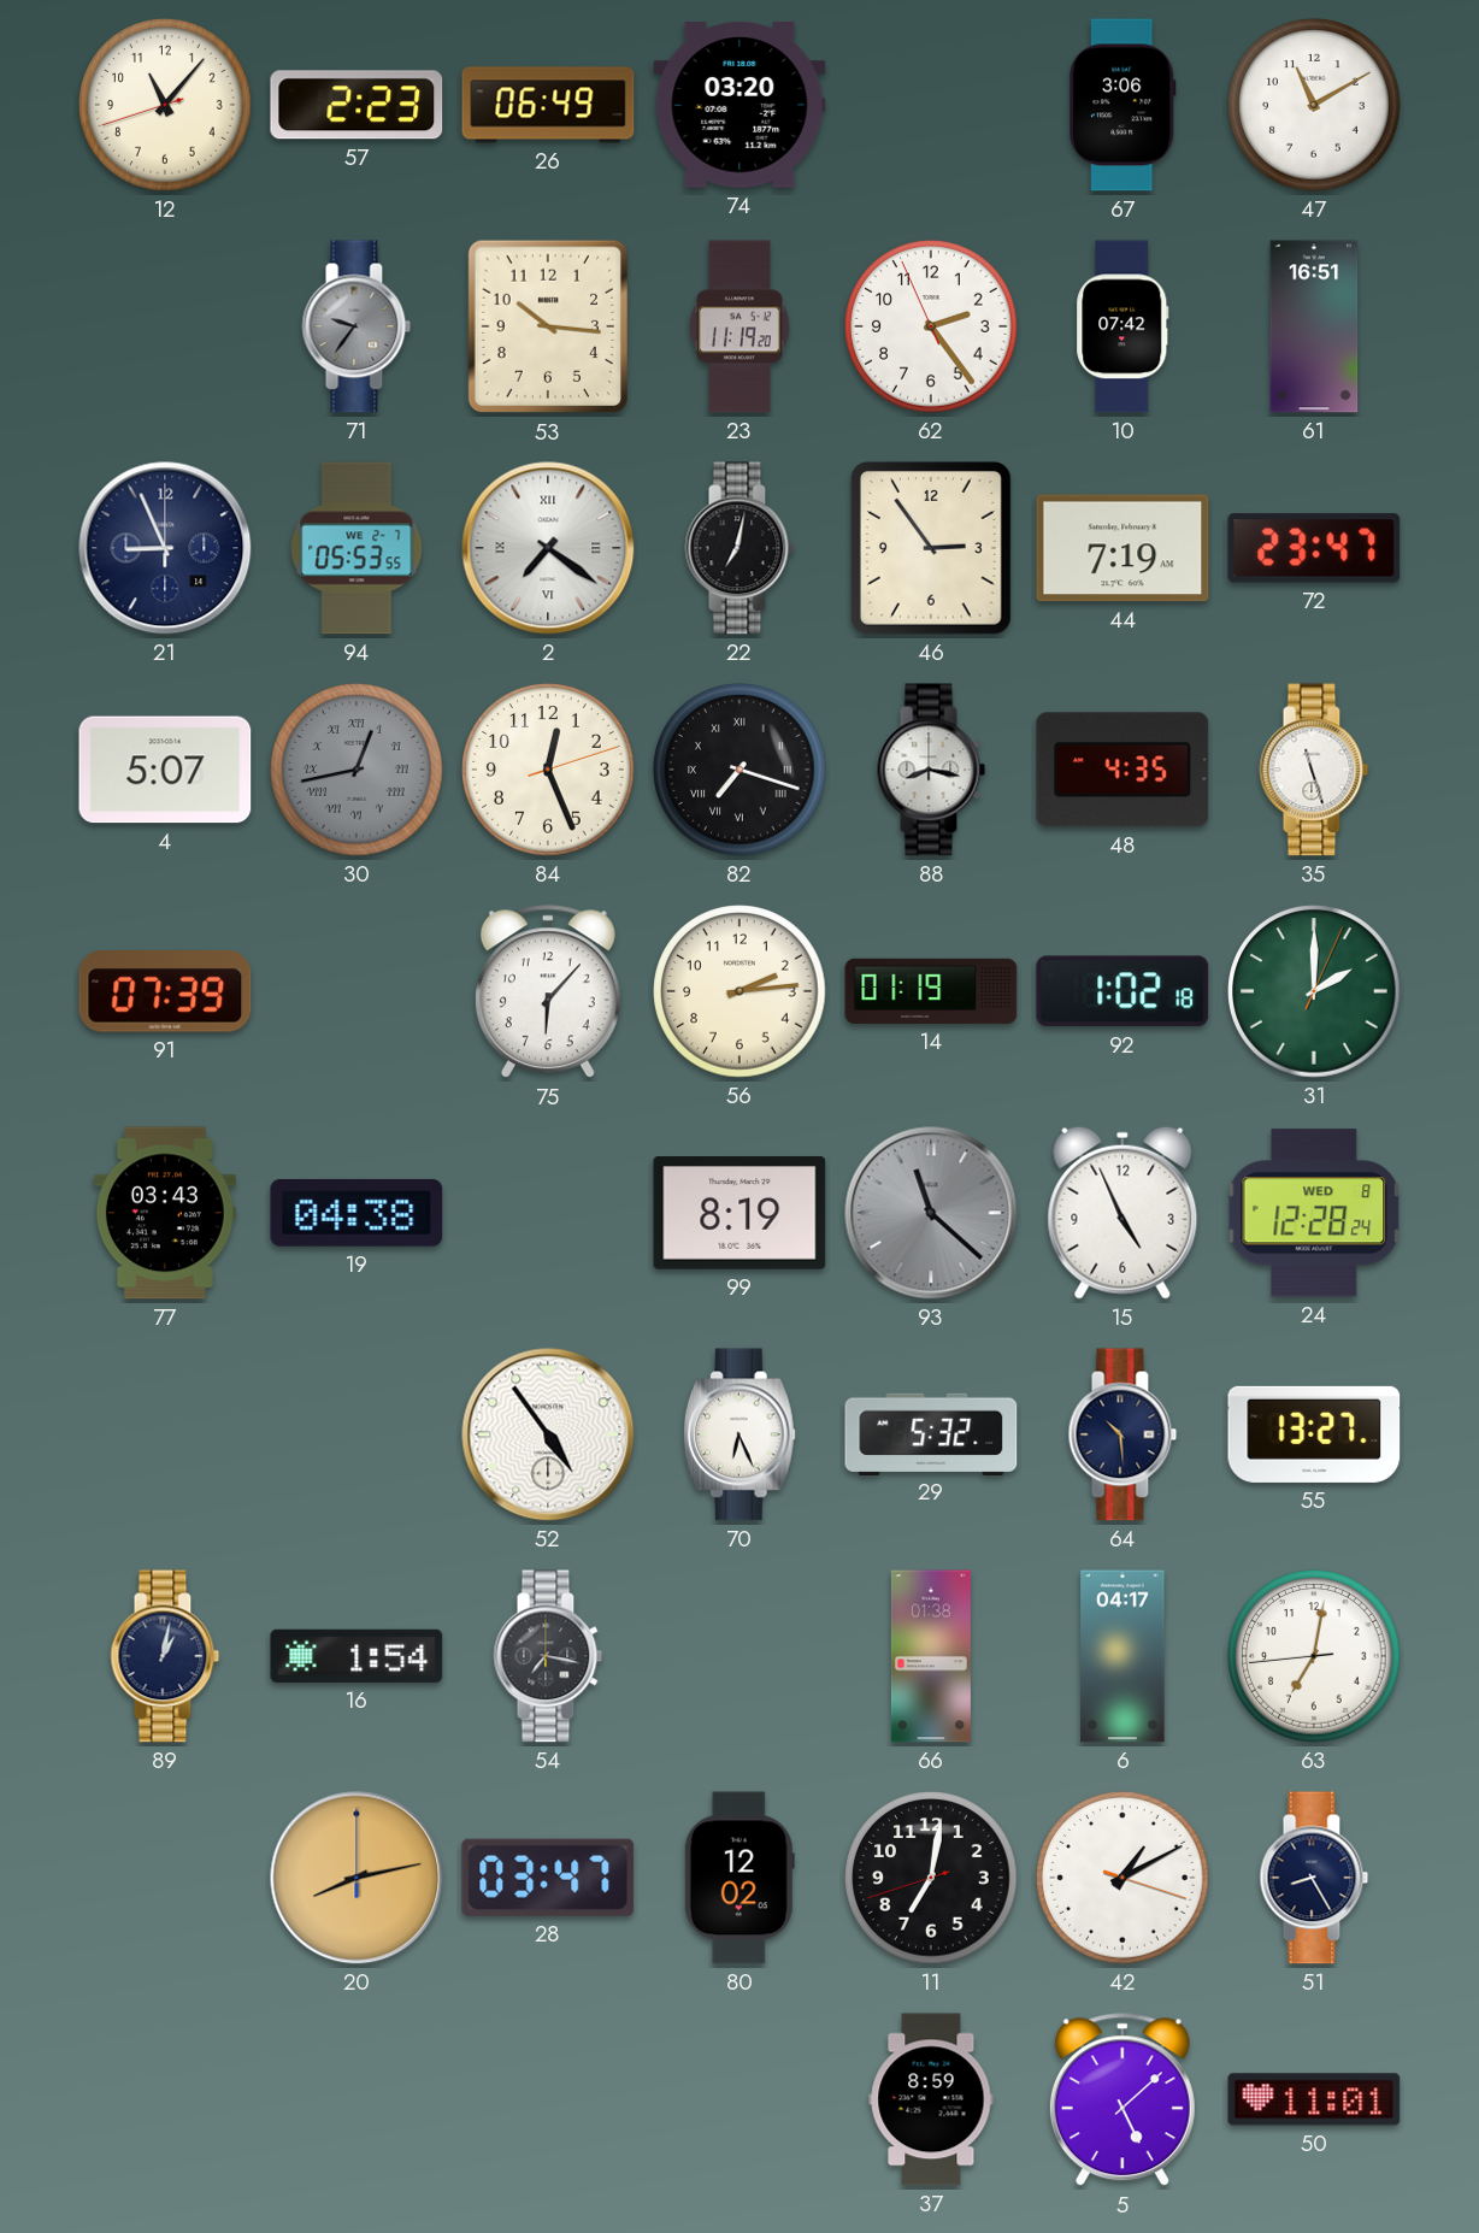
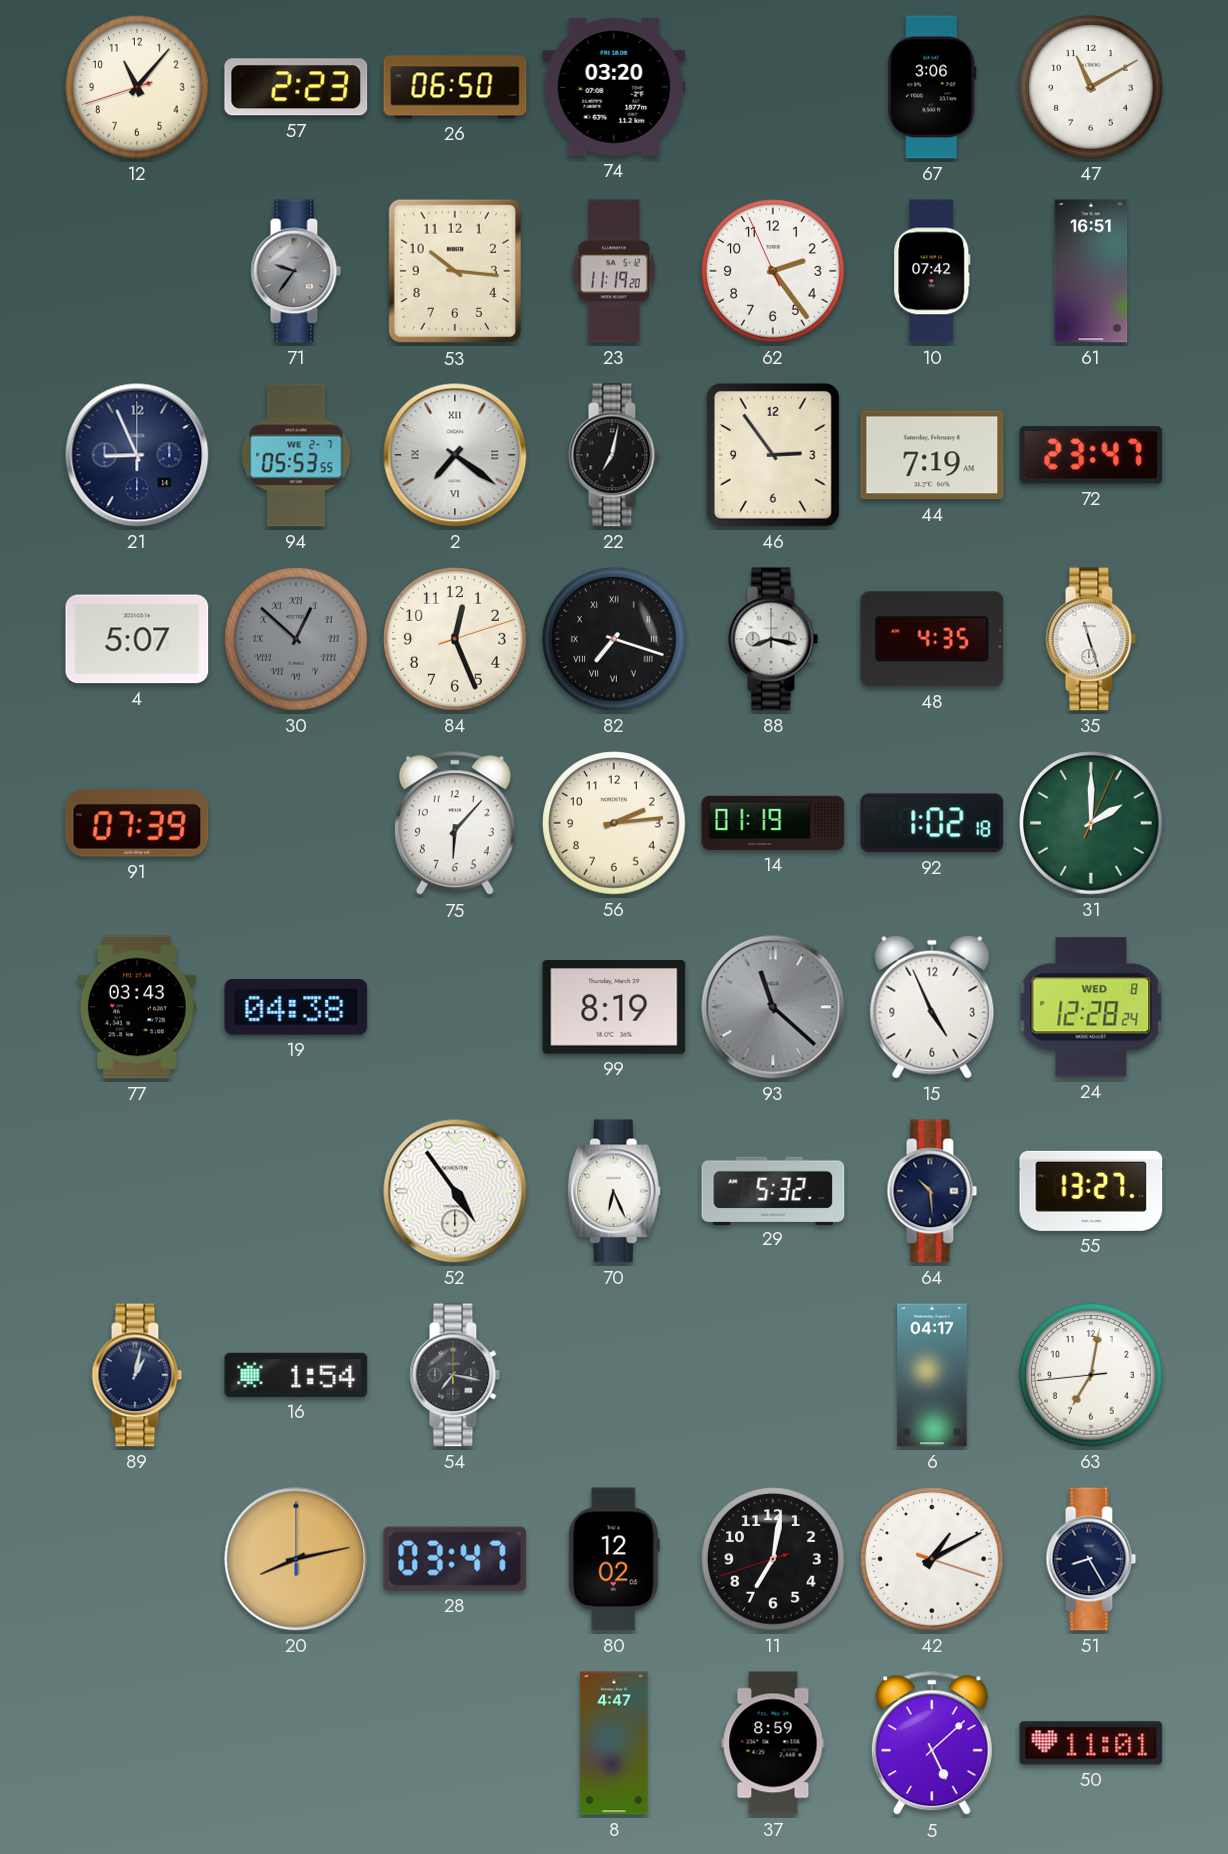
26: 06:49 -> 06:50
30: 12:43 -> 12:52
66: 01:38 -> none
8: none -> 4:47
